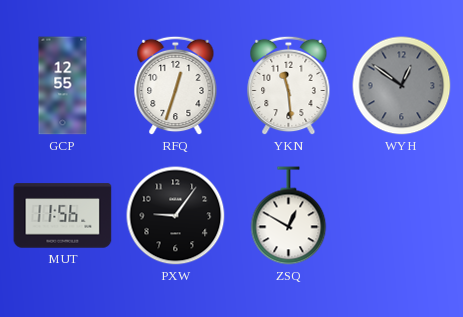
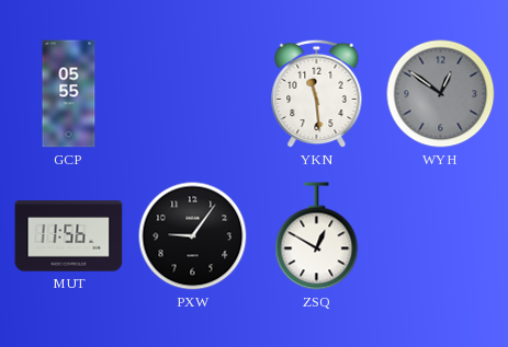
GCP: 12:55 -> 05:55
RFQ: 12:33 -> none
